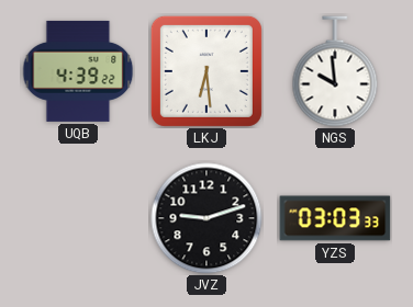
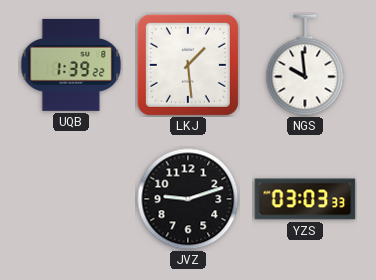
UQB: 4:39 -> 1:39
LKJ: 6:29 -> 1:29
